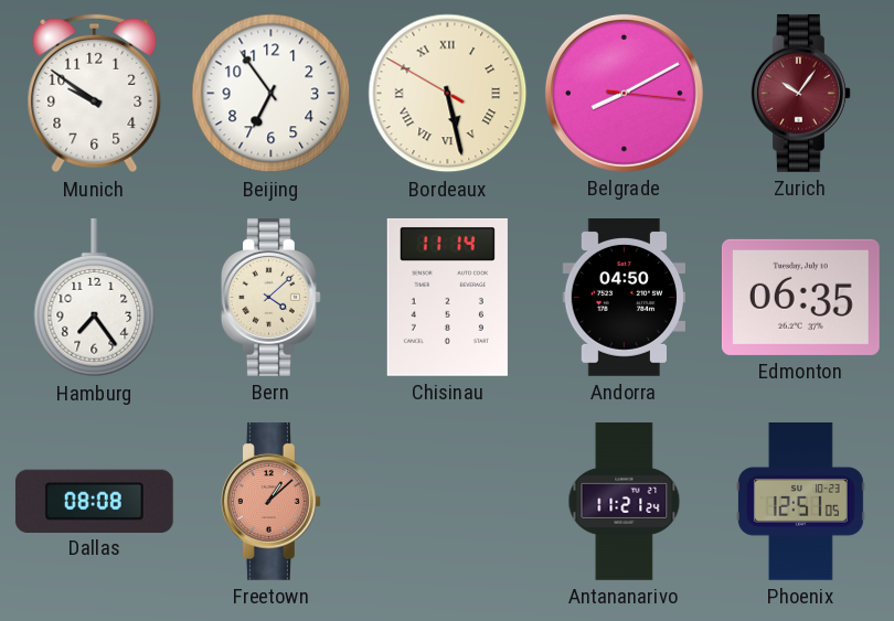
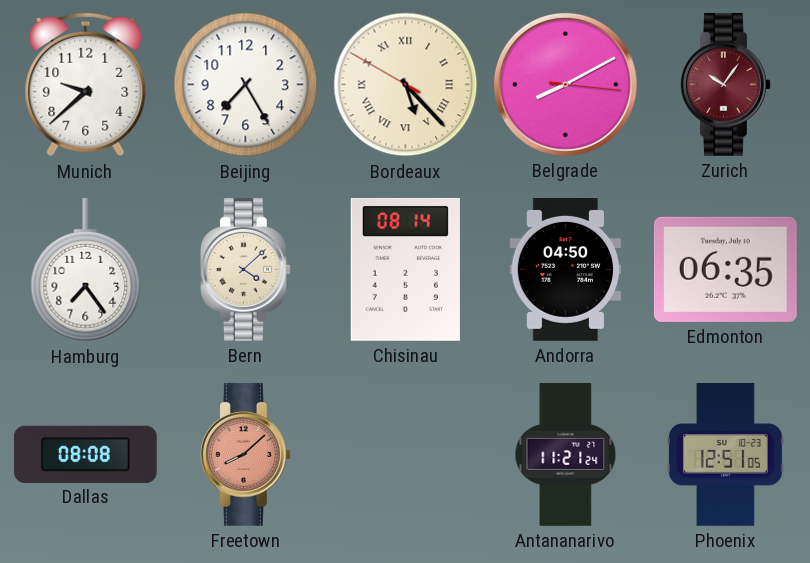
Munich: 9:51 -> 9:38
Beijing: 6:54 -> 7:25
Bordeaux: 5:27 -> 5:22
Chisinau: 11:14 -> 08:14
Freetown: 1:08 -> 8:08
